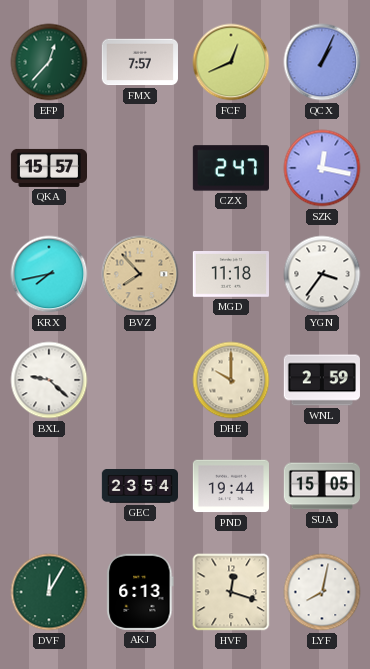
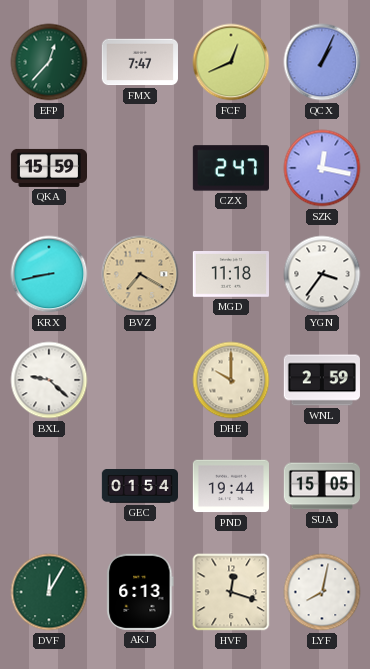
FMX: 7:57 -> 7:47
QKA: 15:57 -> 15:59
KRX: 7:43 -> 8:43
BVZ: 7:53 -> 7:20
GEC: 23:54 -> 01:54
